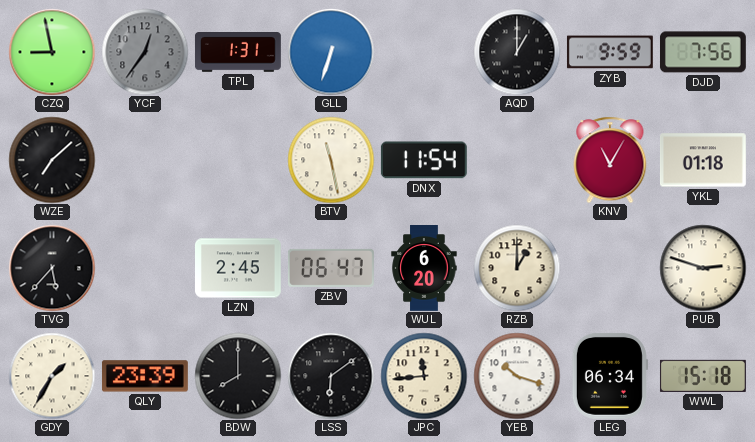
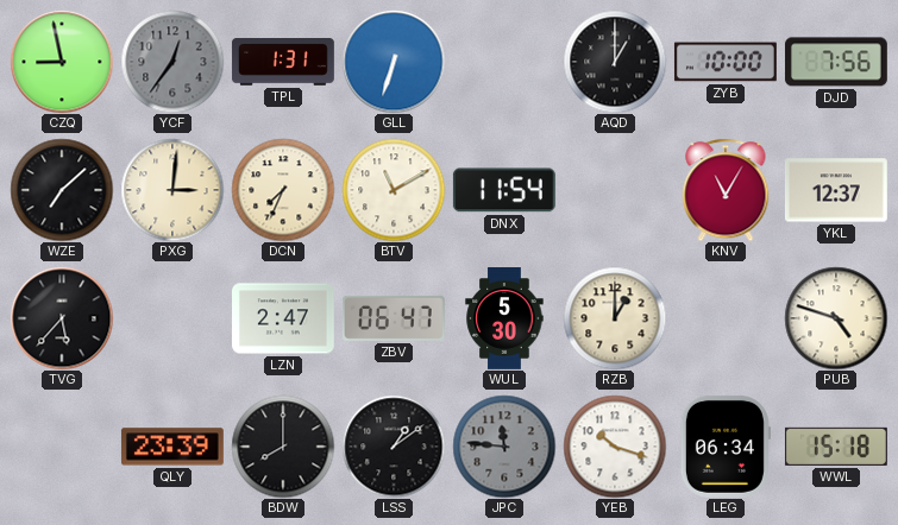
ZYB: 9:59 -> 10:00
PXG: none -> 3:01
DCN: none -> 7:34
BTV: 11:28 -> 11:10
YKL: 01:18 -> 12:37
LZN: 2:45 -> 2:47
WUL: 6:20 -> 5:30
PUB: 2:48 -> 4:48
GDY: 1:35 -> none
LSS: 6:09 -> 1:09
JPC: 11:44 -> 11:46
JPC dial: cream -> grey
